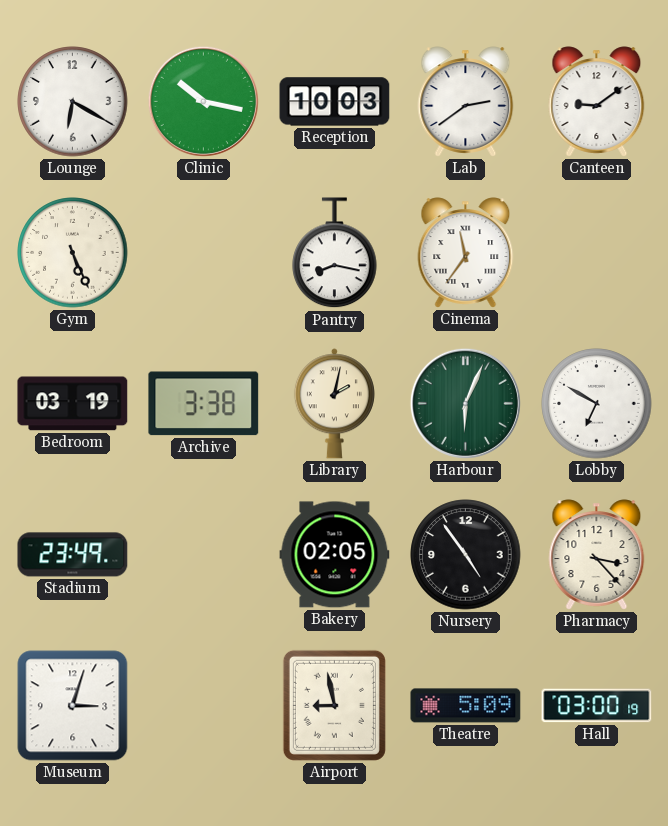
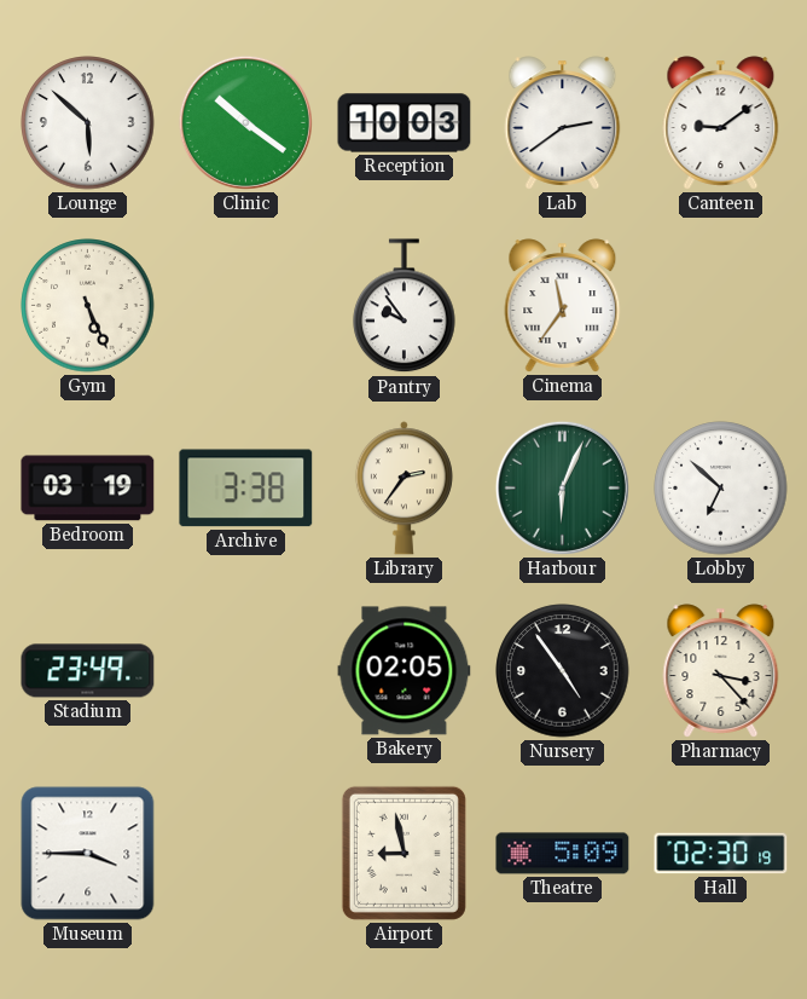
Lounge: 6:20 -> 5:52
Clinic: 10:17 -> 10:21
Pantry: 8:17 -> 9:54
Library: 2:02 -> 2:36
Lobby: 6:50 -> 6:52
Museum: 3:03 -> 3:45
Hall: 03:00 -> 02:30
